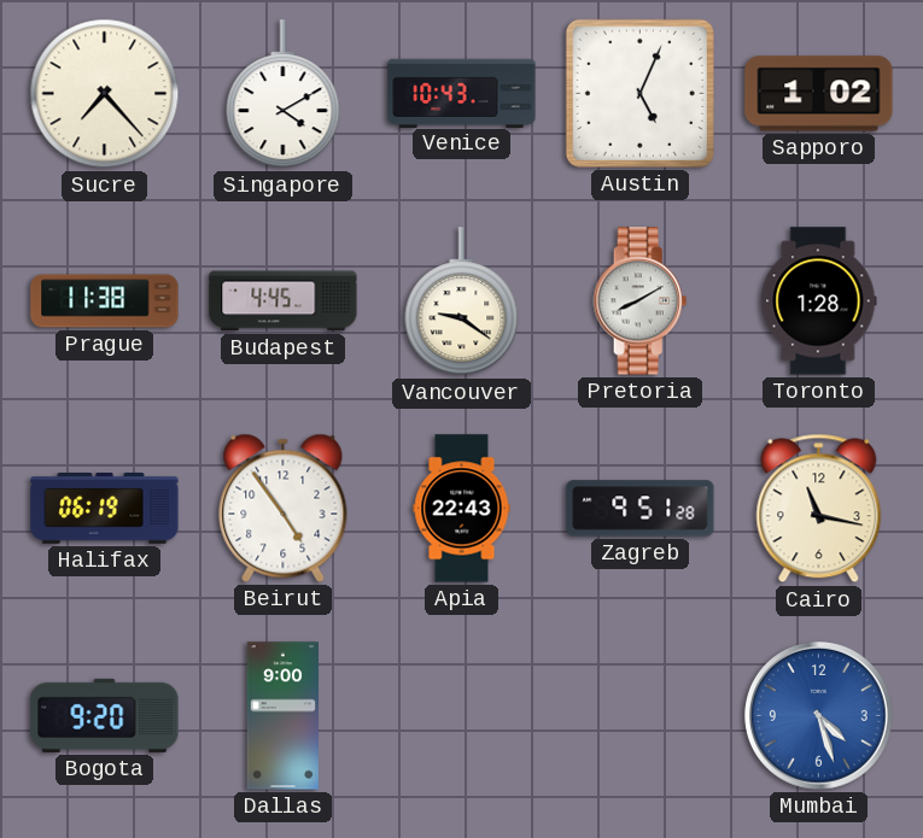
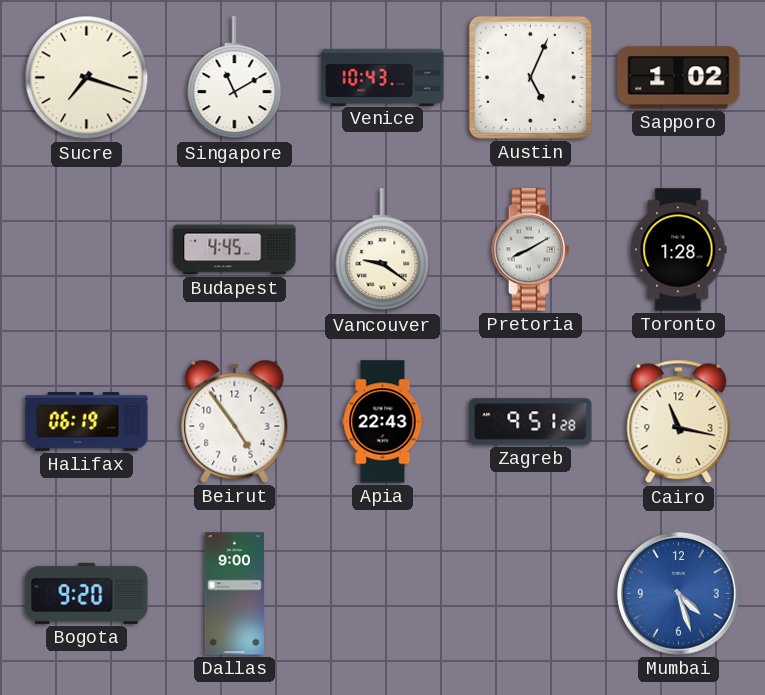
Sucre: 7:23 -> 7:18
Singapore: 4:10 -> 11:10
Prague: 11:38 -> none
